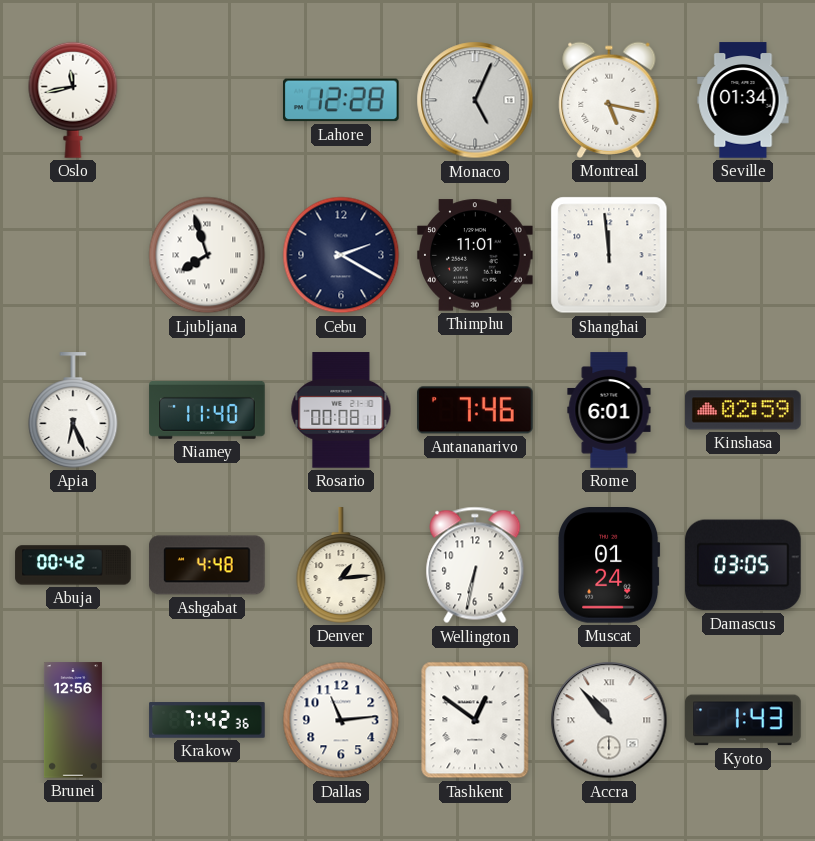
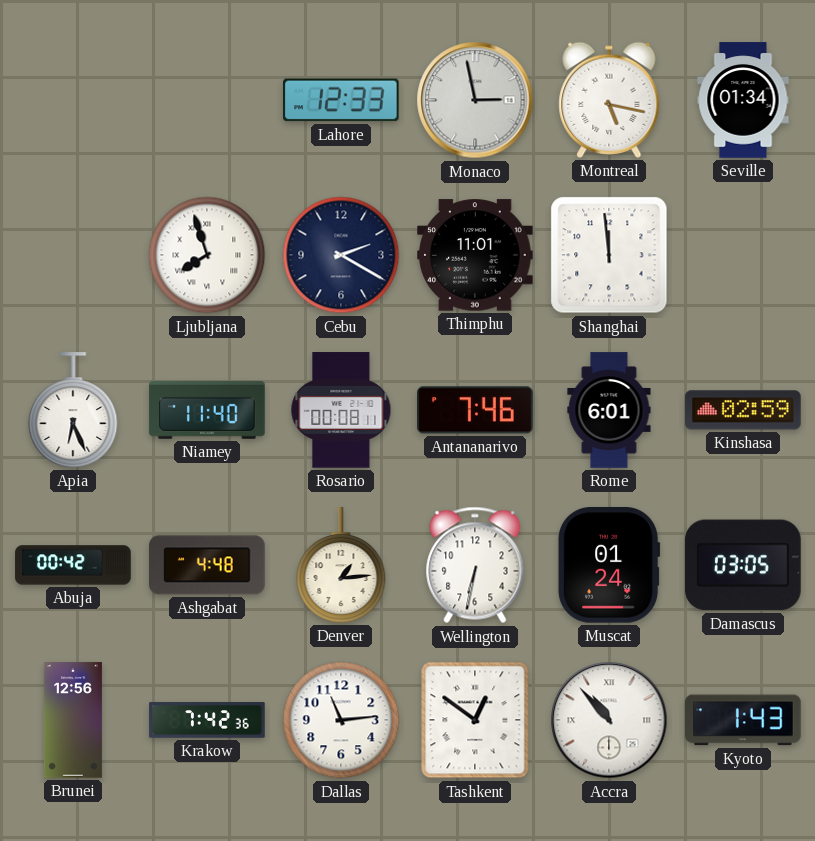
Oslo: 11:43 -> none
Lahore: 12:28 -> 12:33
Monaco: 5:04 -> 2:58
